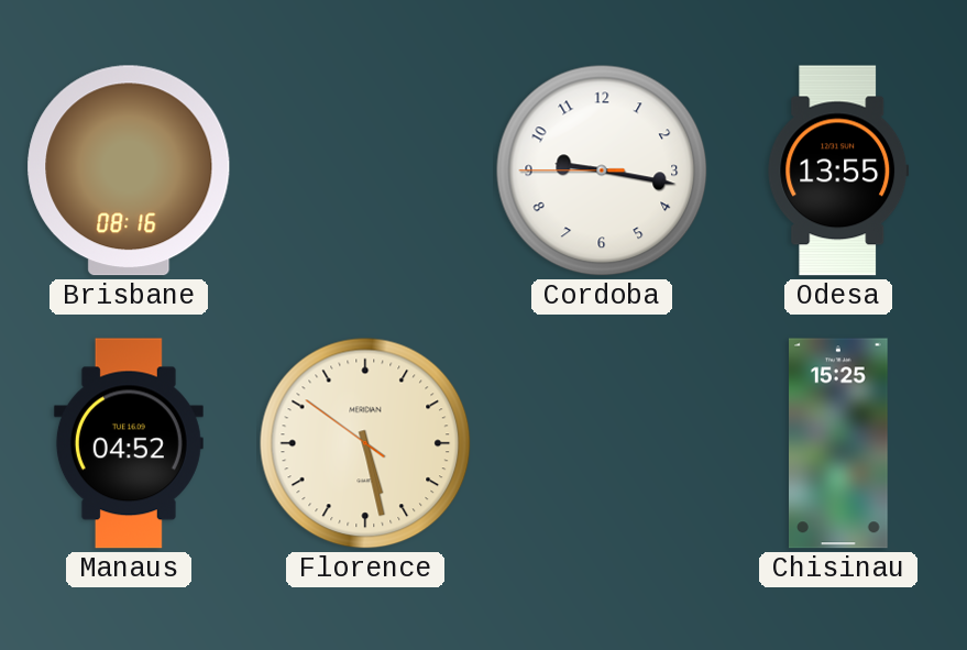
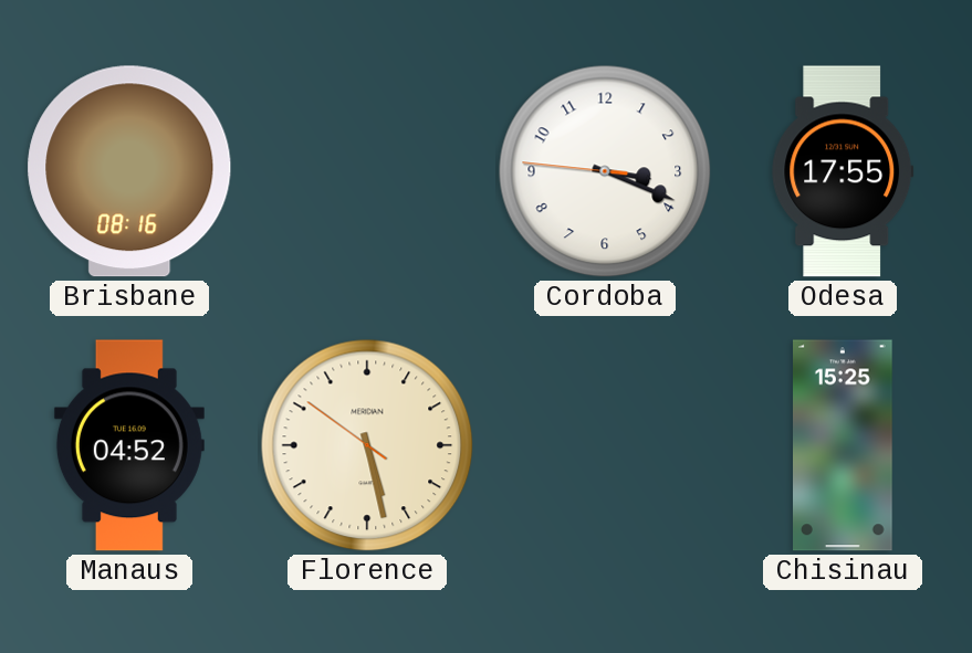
Cordoba: 9:16 -> 3:18
Odesa: 13:55 -> 17:55
